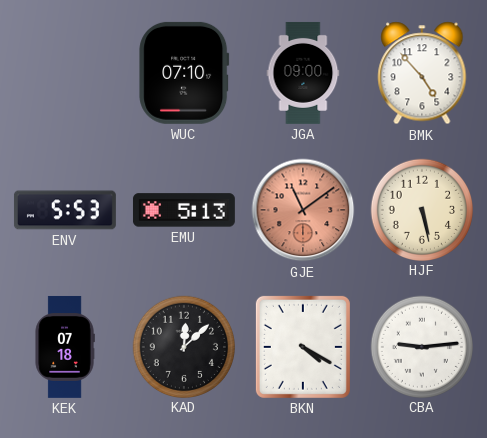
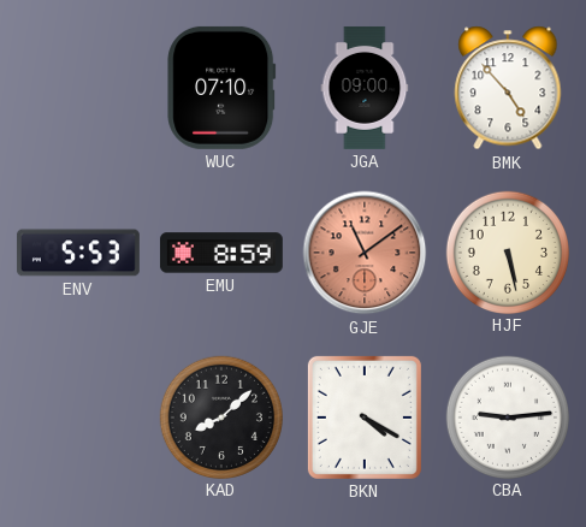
EMU: 5:13 -> 8:59
KEK: 07:18 -> none
KAD: 12:08 -> 8:08
